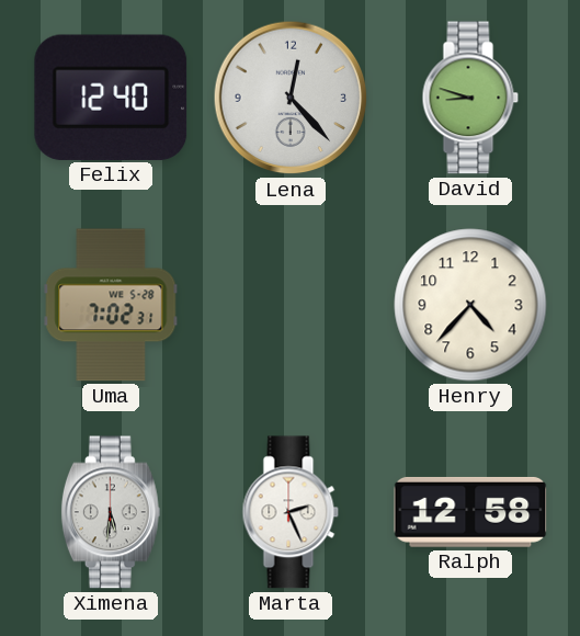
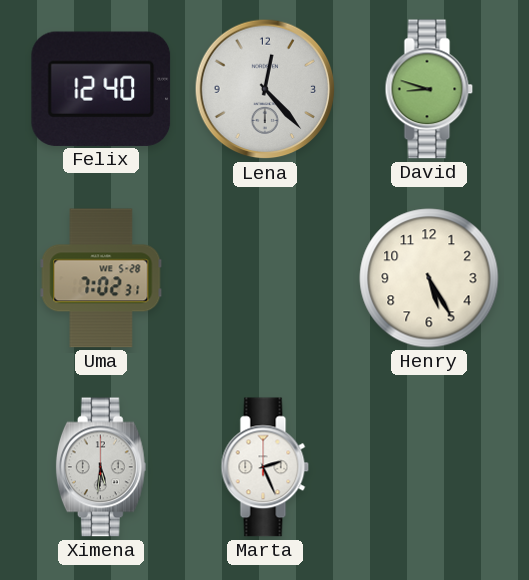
Henry: 4:37 -> 5:25
Ralph: 12:58 -> none
